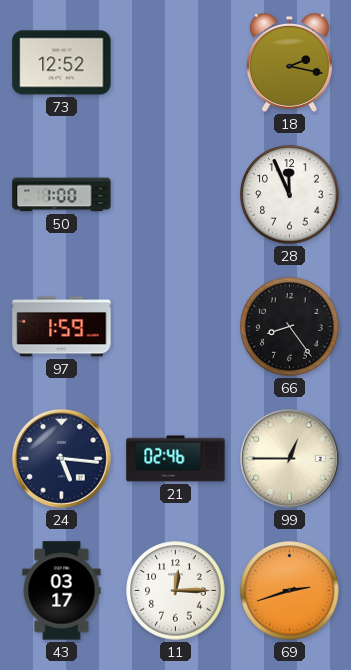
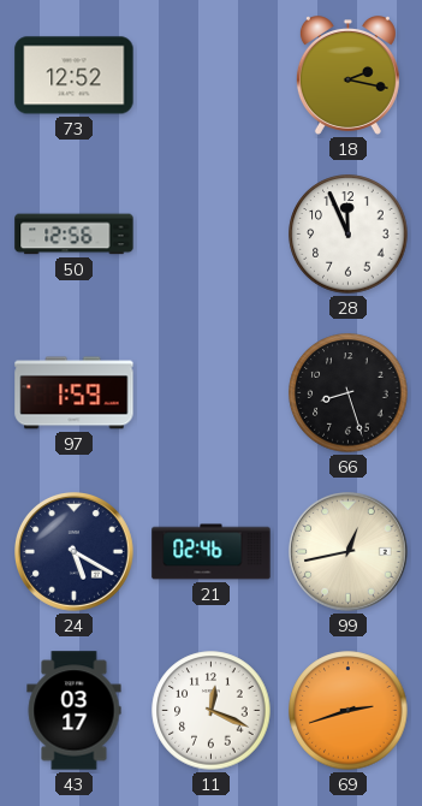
50: 1:00 -> 12:56
66: 8:24 -> 8:27
24: 5:16 -> 5:20
99: 12:45 -> 12:43
11: 12:15 -> 12:19
